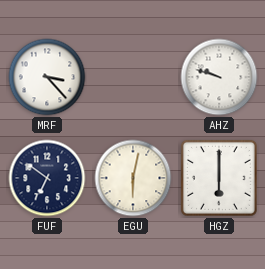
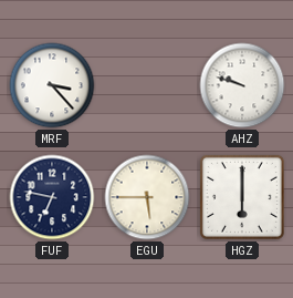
FUF: 6:51 -> 6:47
EGU: 6:02 -> 5:45
